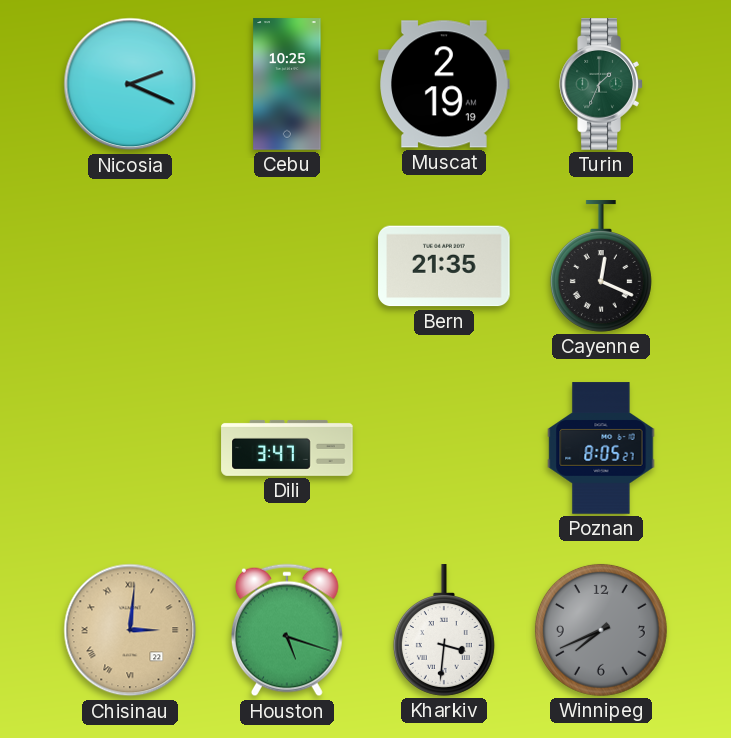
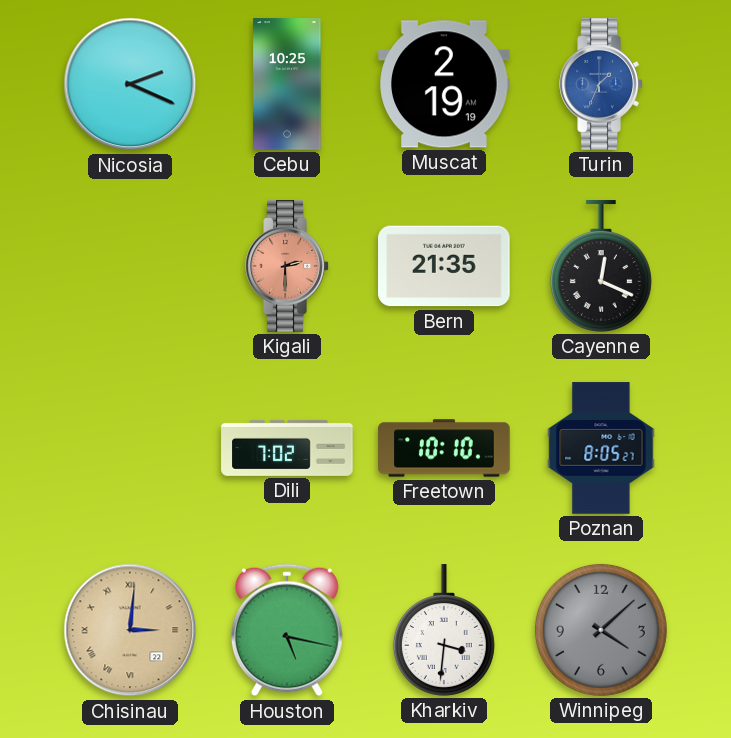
Turin dial: green -> blue
Kigali: none -> 2:30
Dili: 3:47 -> 7:02
Freetown: none -> 10:10
Houston: 5:18 -> 5:17
Winnipeg: 7:41 -> 4:08
